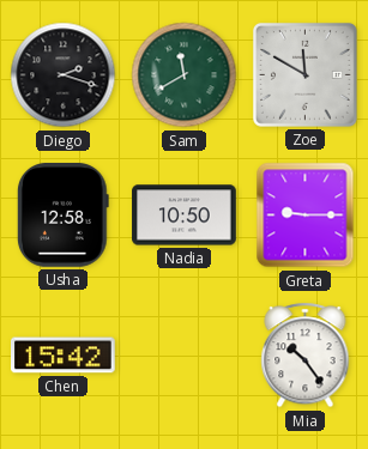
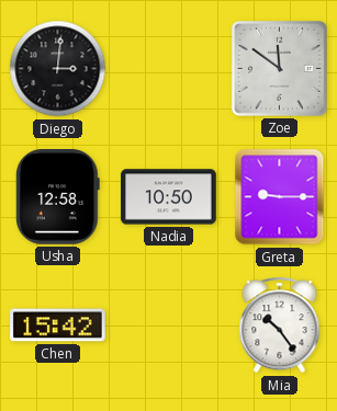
Diego: 2:18 -> 3:01
Sam: 11:40 -> none
Zoe: 11:50 -> 11:51
